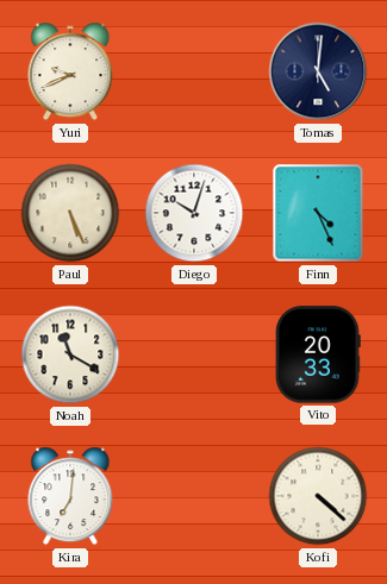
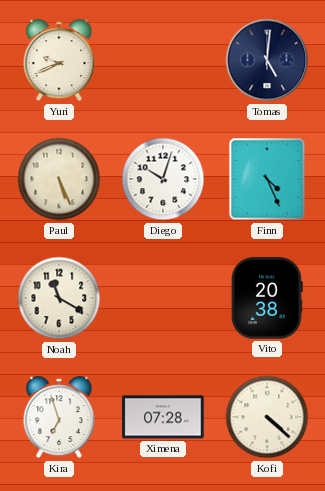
Vito: 20:33 -> 20:38
Kira: 7:01 -> 6:57
Ximena: none -> 07:28
